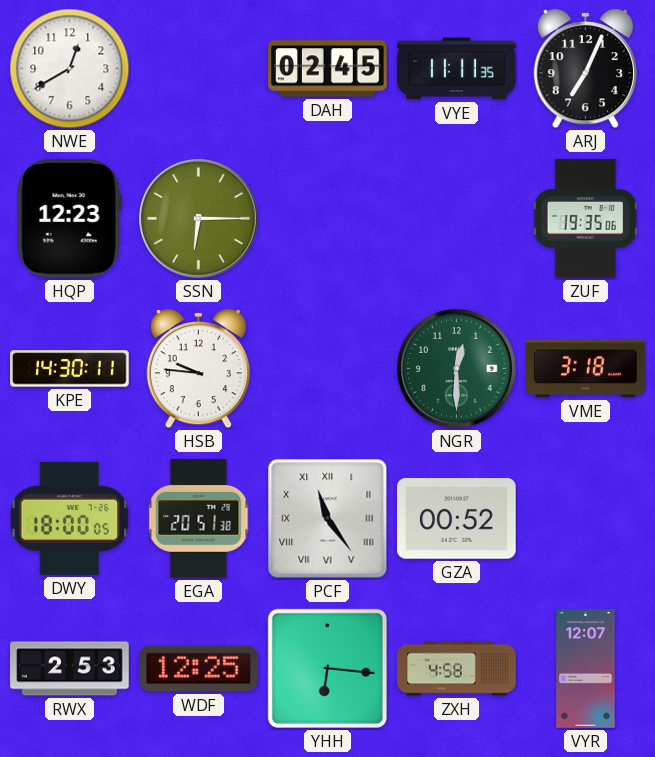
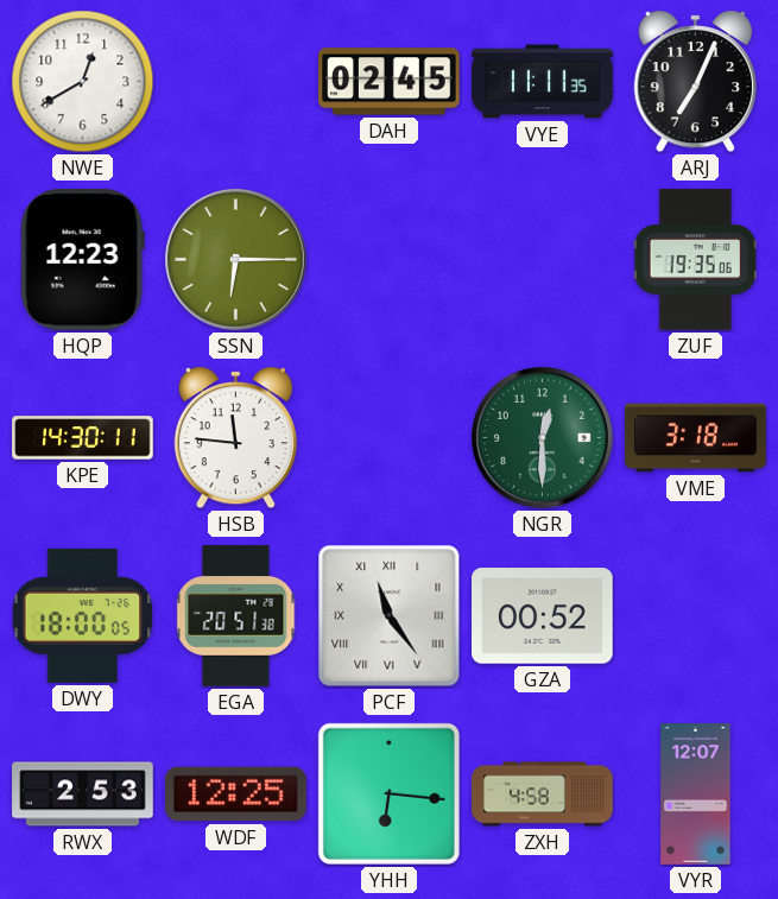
HSB: 9:46 -> 11:46
